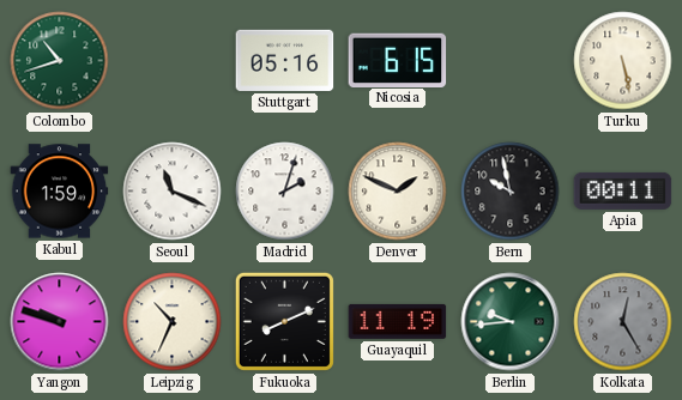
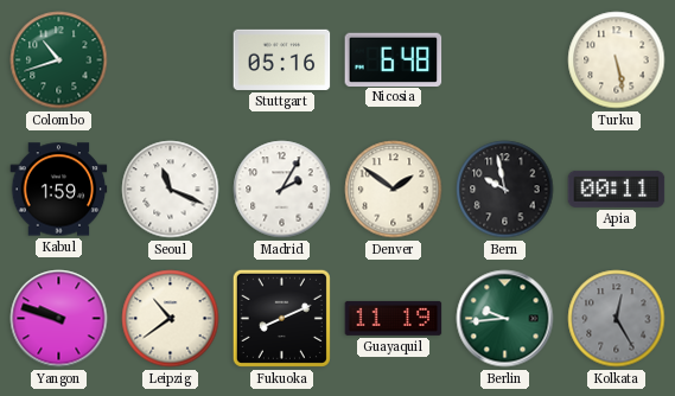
Nicosia: 6:15 -> 6:48
Madrid: 2:03 -> 2:05
Denver: 1:49 -> 1:51
Leipzig: 10:34 -> 10:39
